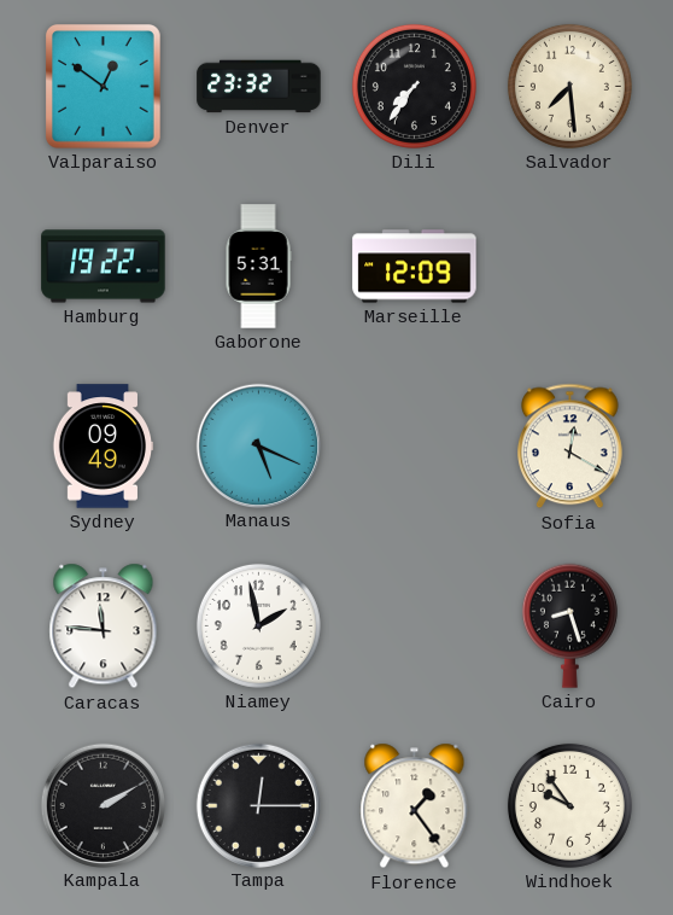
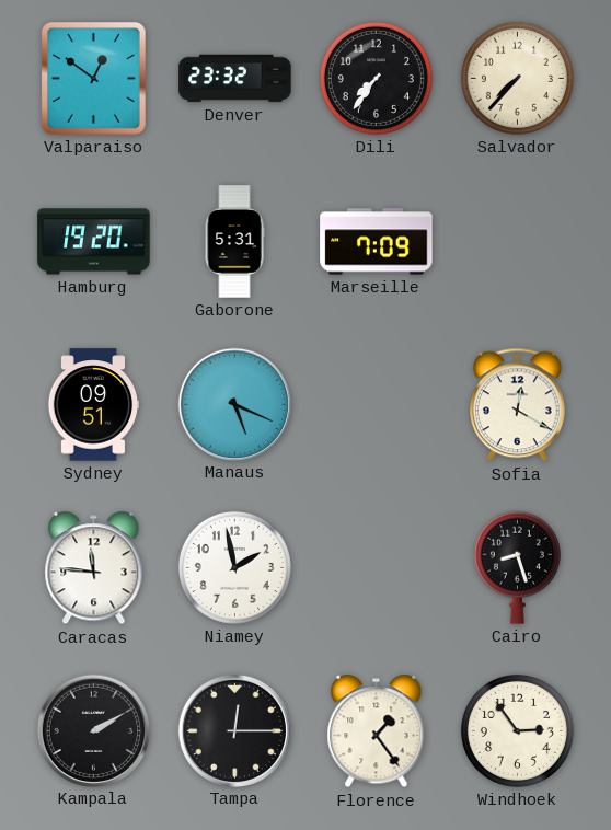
Salvador: 7:29 -> 7:37
Hamburg: 19:22 -> 19:20
Marseille: 12:09 -> 7:09
Sydney: 09:49 -> 09:51
Windhoek: 9:54 -> 2:54
